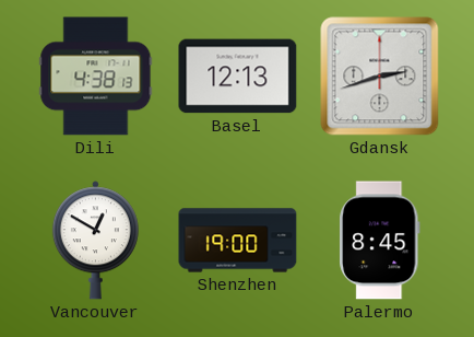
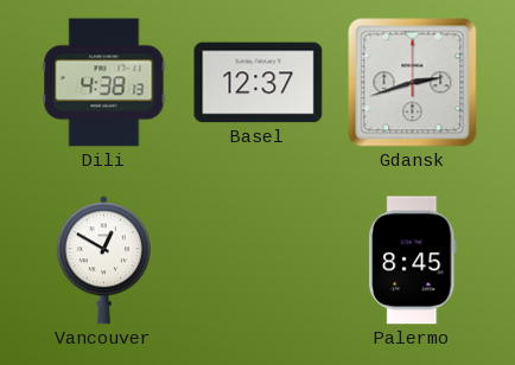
Basel: 12:13 -> 12:37
Shenzhen: 19:00 -> none
